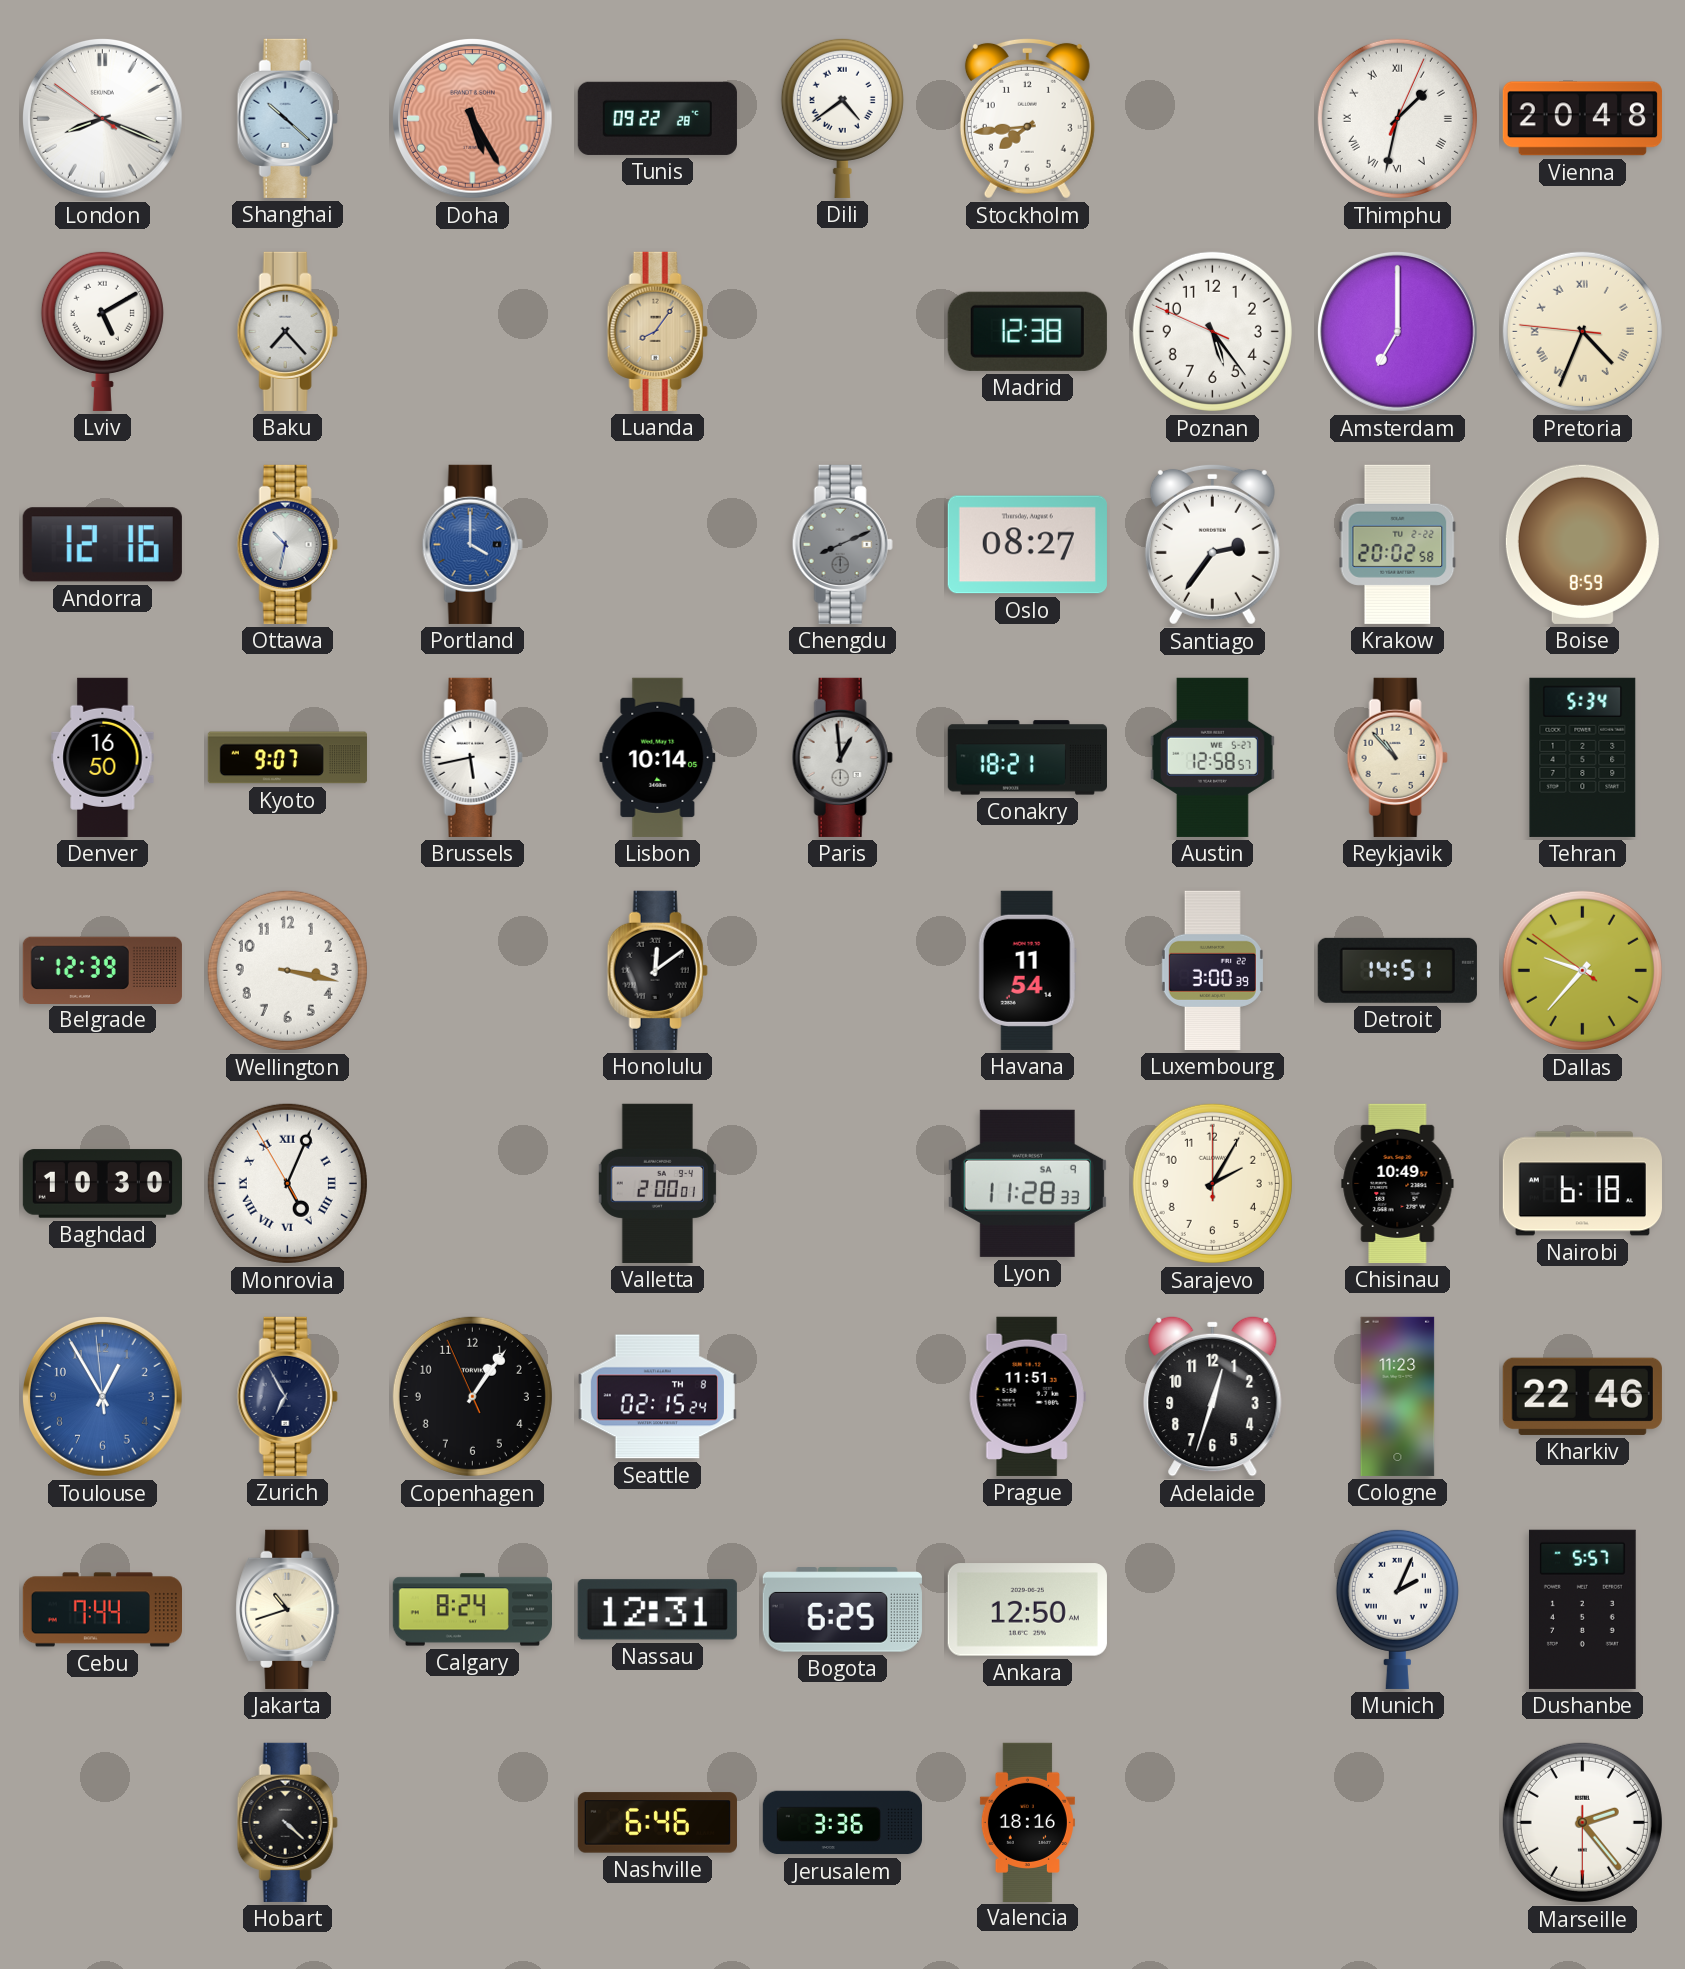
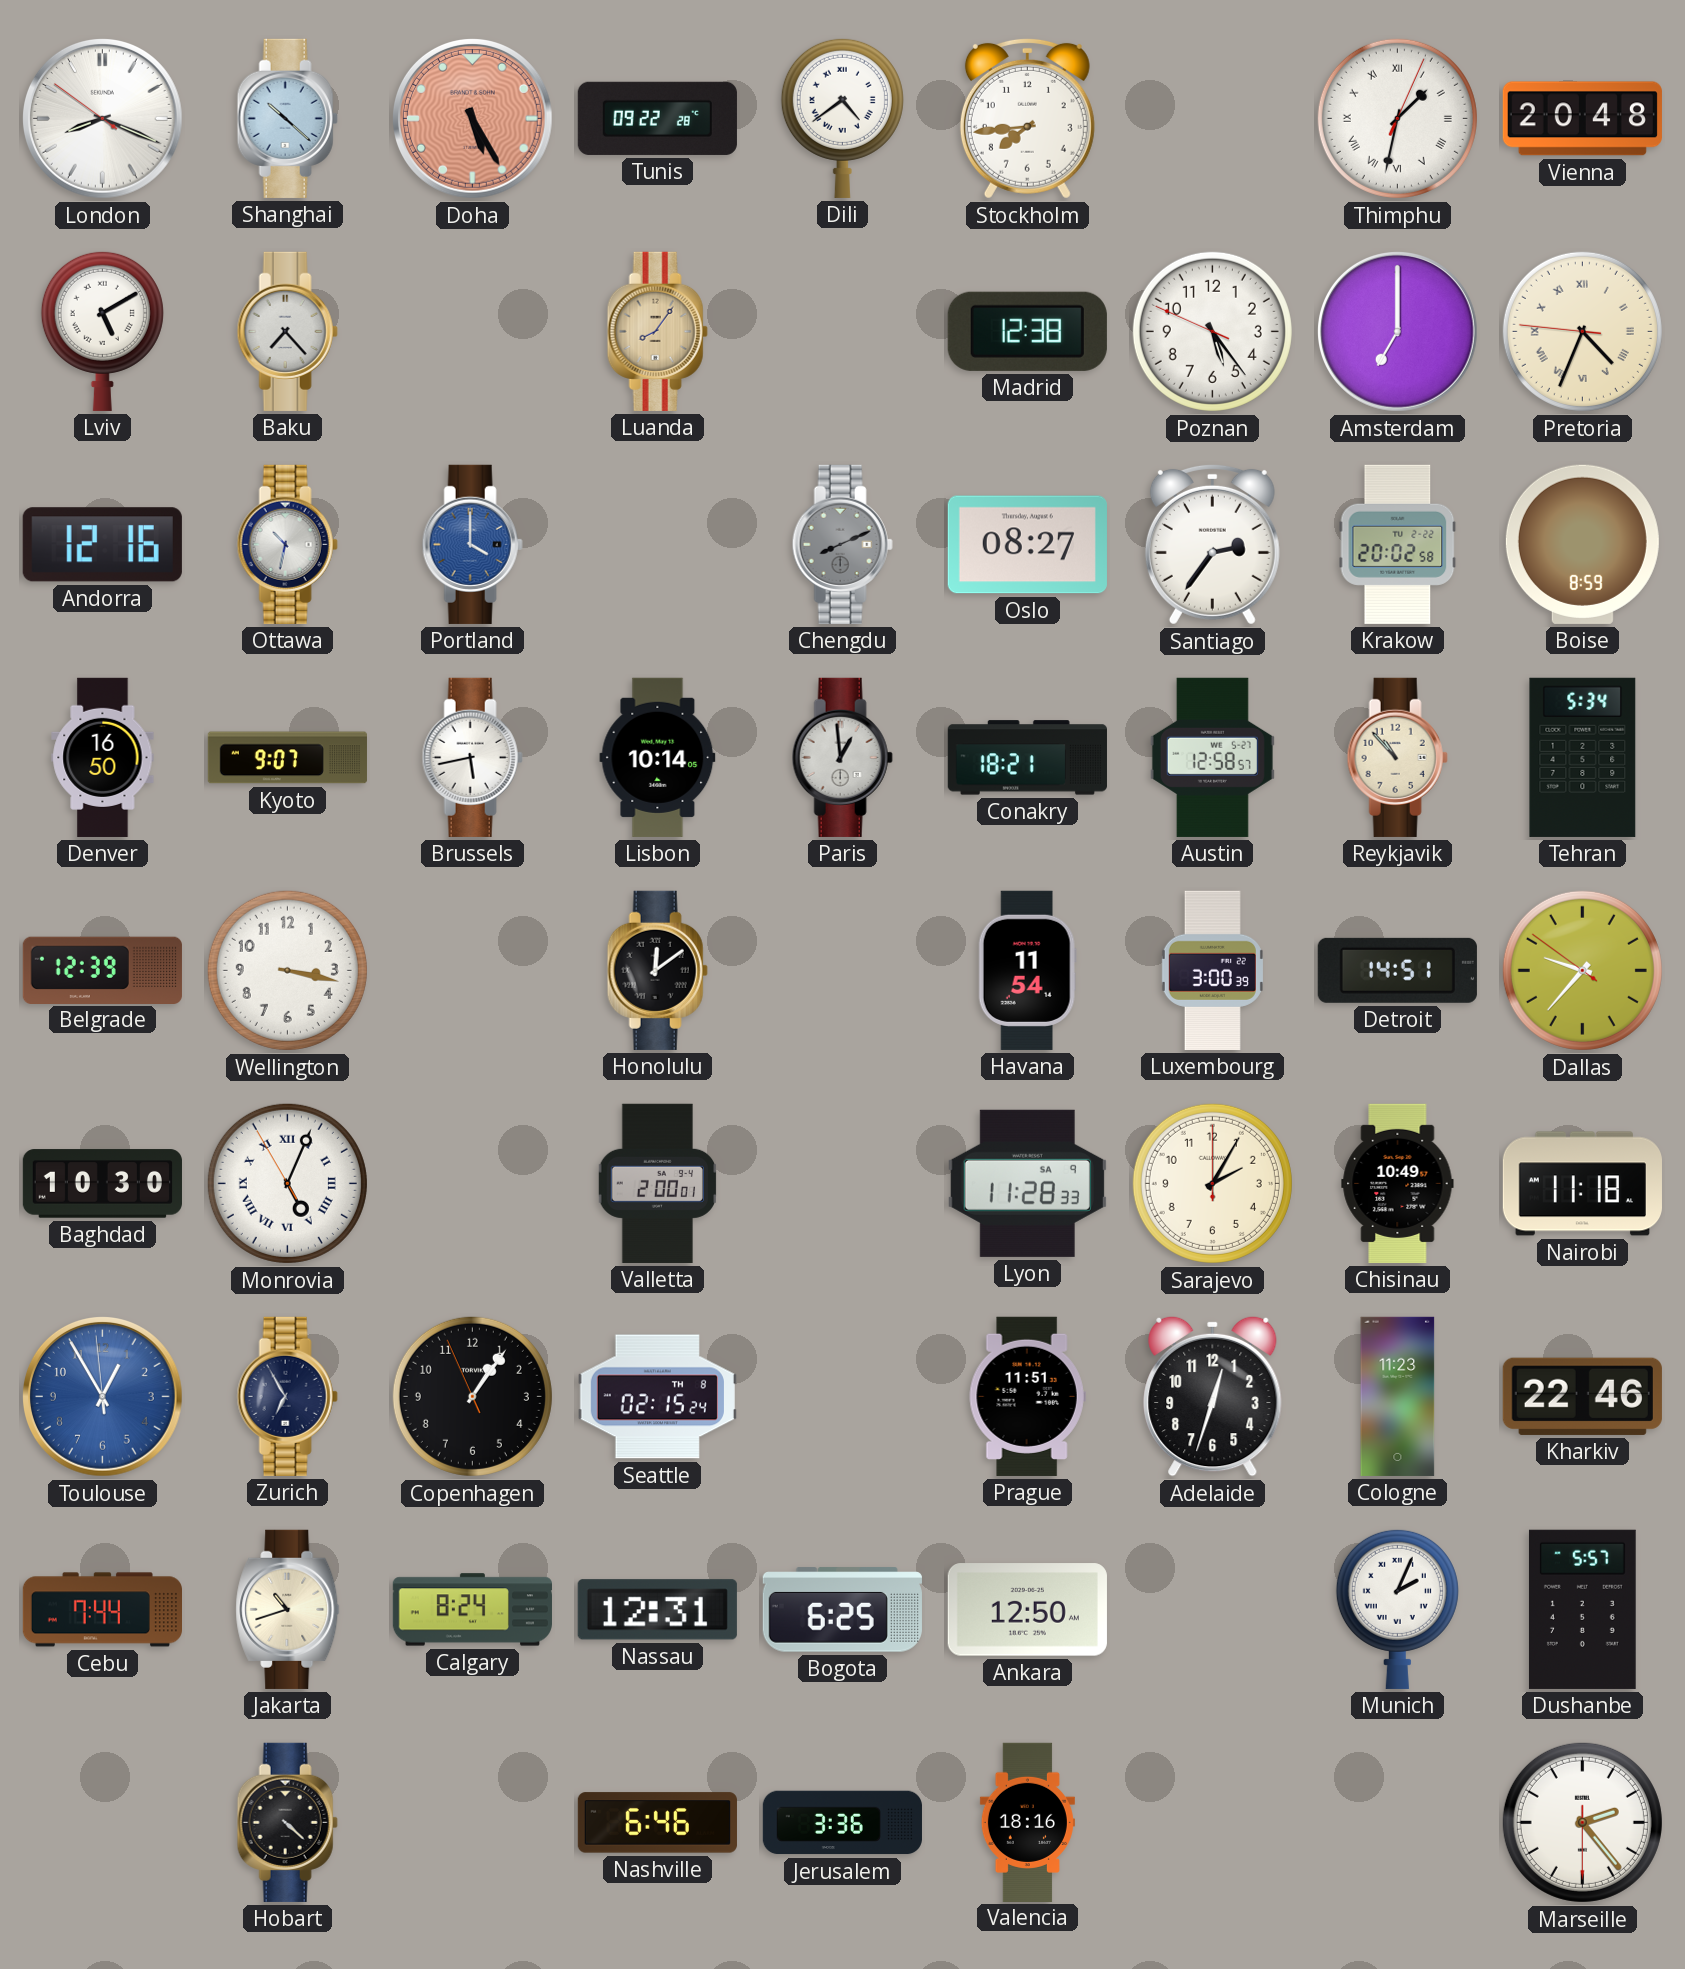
Nairobi: 6:18 -> 11:18
